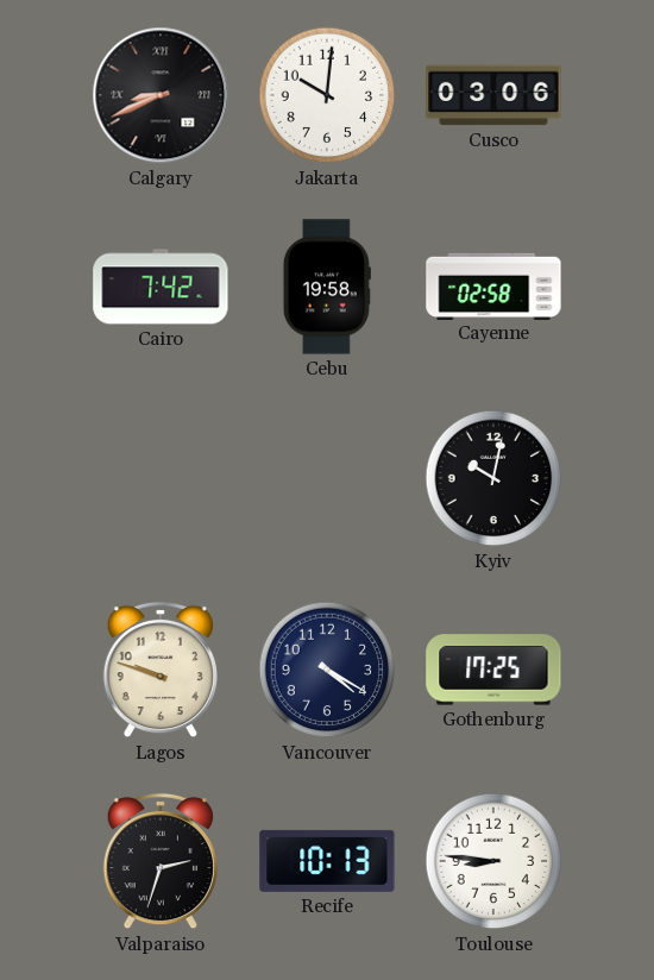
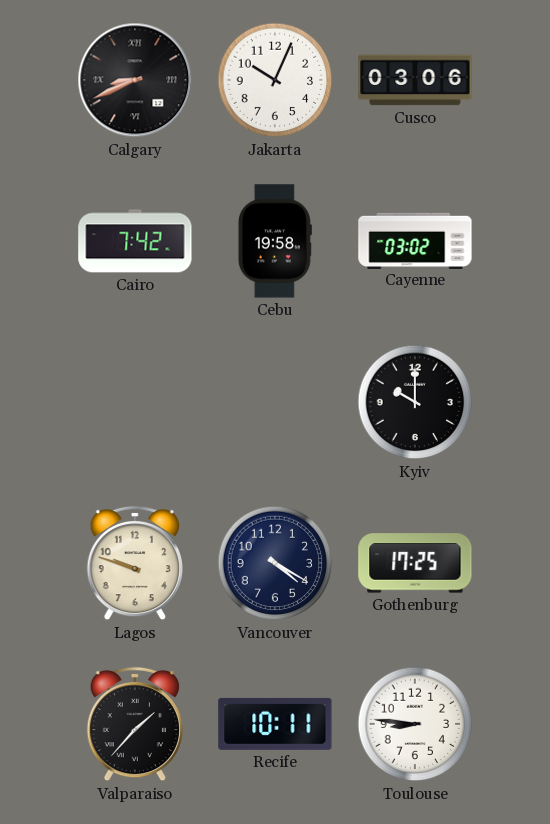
Jakarta: 10:01 -> 10:04
Cayenne: 02:58 -> 03:02
Kyiv: 10:02 -> 10:00
Valparaiso: 2:33 -> 1:37
Recife: 10:13 -> 10:11
